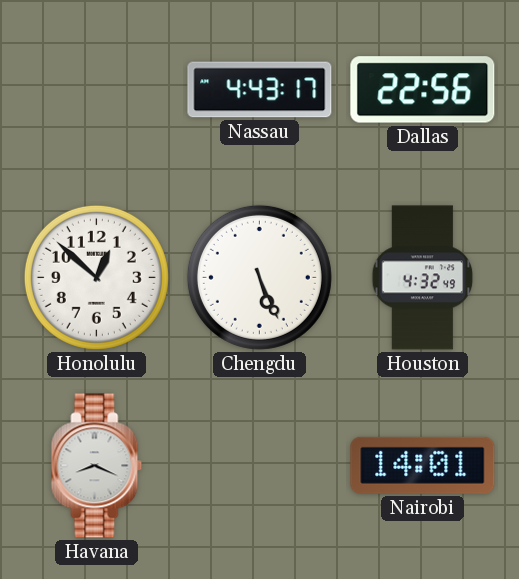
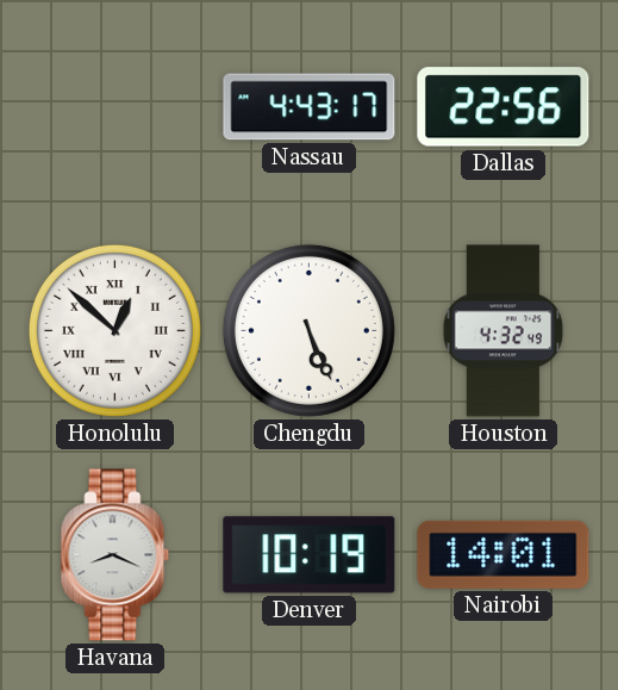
Honolulu numerals: Arabic -> Roman
Denver: none -> 10:19
